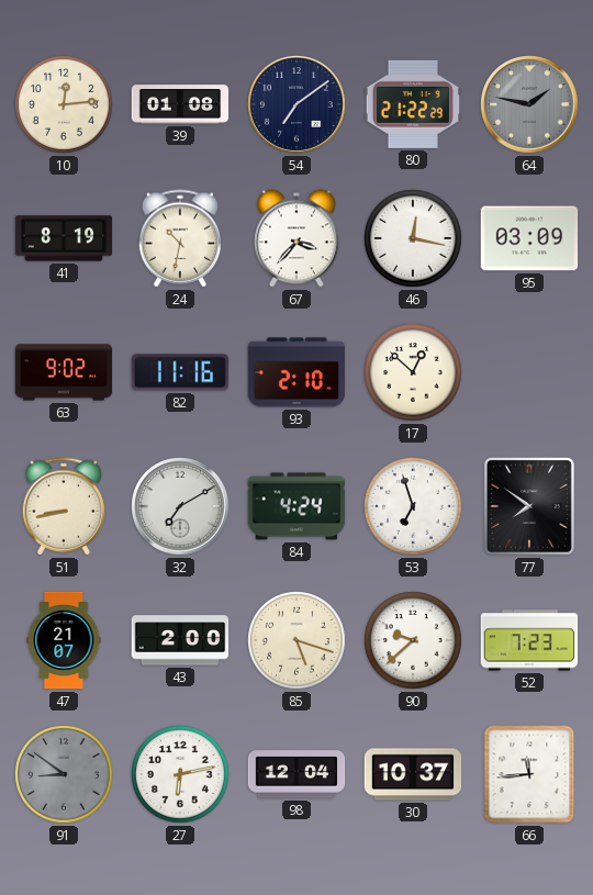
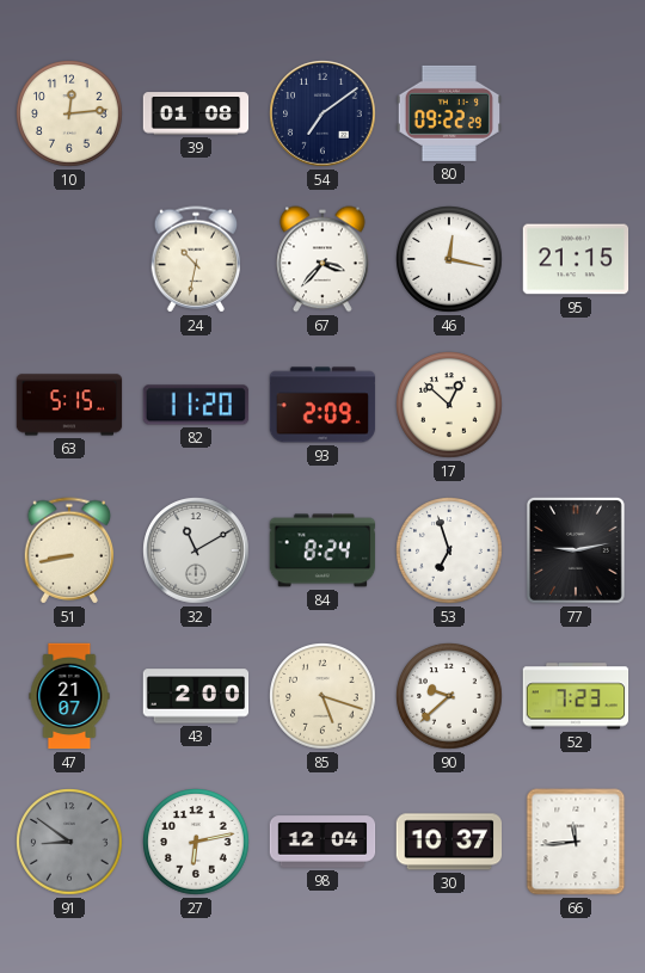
80: 21:22 -> 09:22
64: 1:47 -> none
41: 8:19 -> none
95: 03:09 -> 21:15
63: 9:02 -> 5:15
82: 11:16 -> 11:20
93: 2:10 -> 2:09
32: 7:10 -> 11:10
84: 4:24 -> 8:24
77: 7:51 -> 9:13
